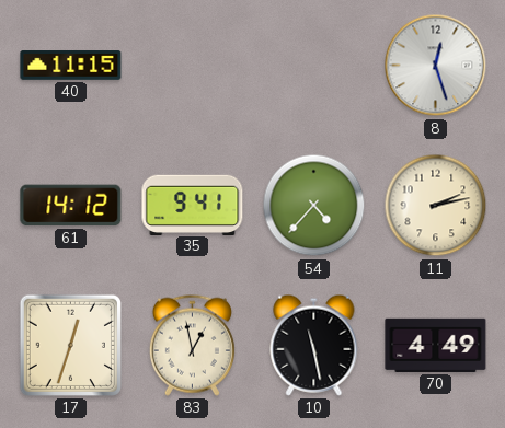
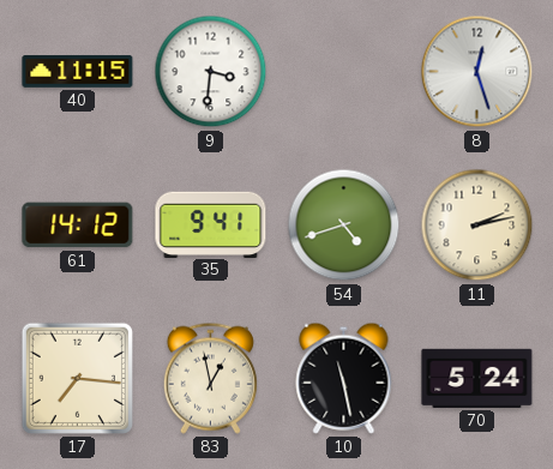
9: none -> 3:31
54: 4:37 -> 4:42
17: 12:33 -> 7:16
70: 4:49 -> 5:24
